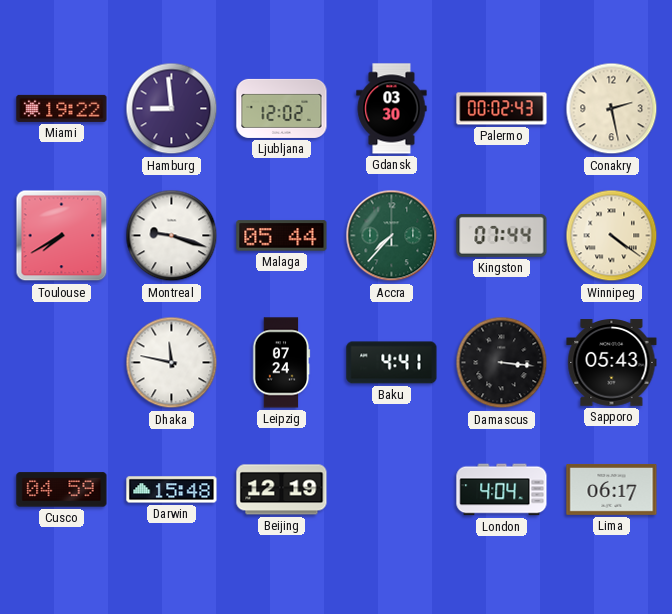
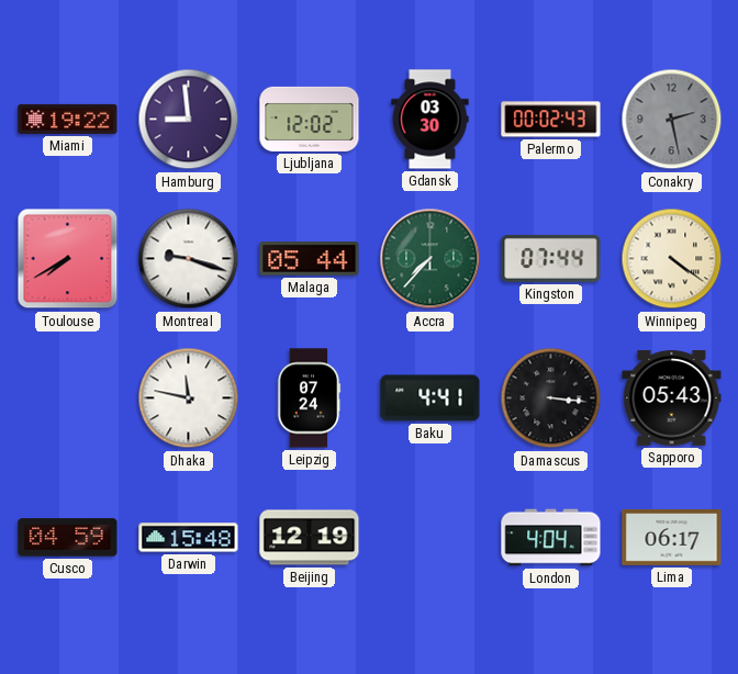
Conakry dial: cream -> grey
